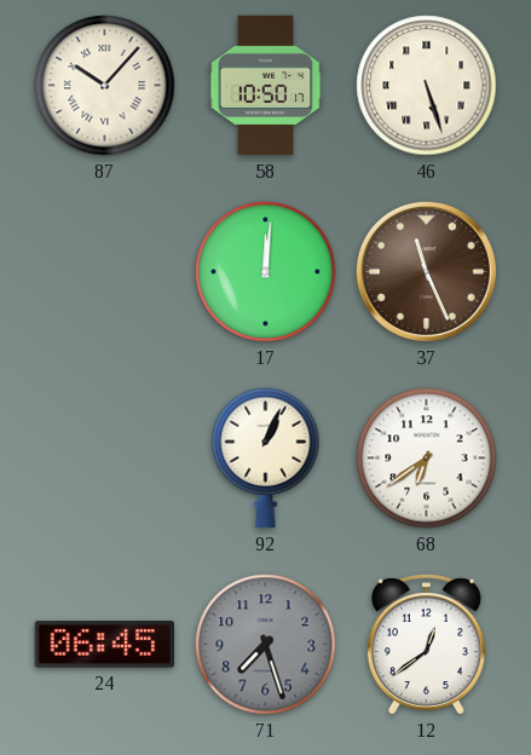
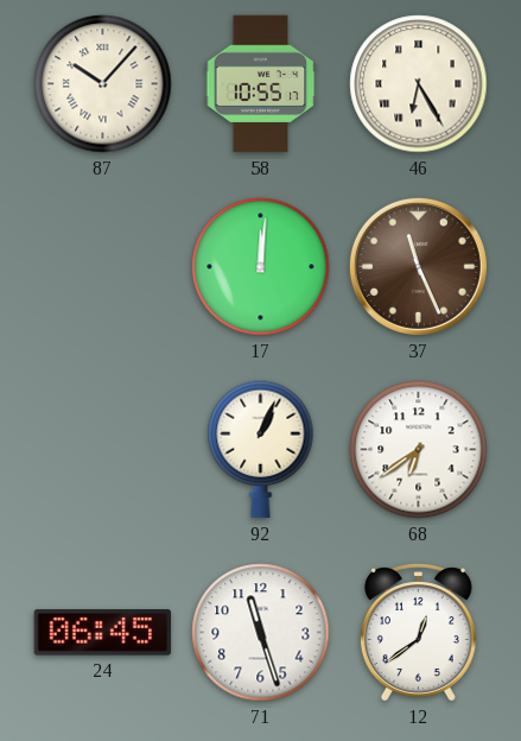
58: 10:50 -> 10:55
46: 5:27 -> 6:25
71: 7:27 -> 11:27
71 dial: grey -> white
